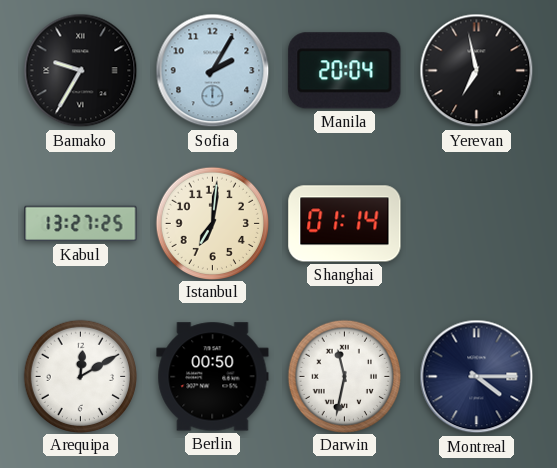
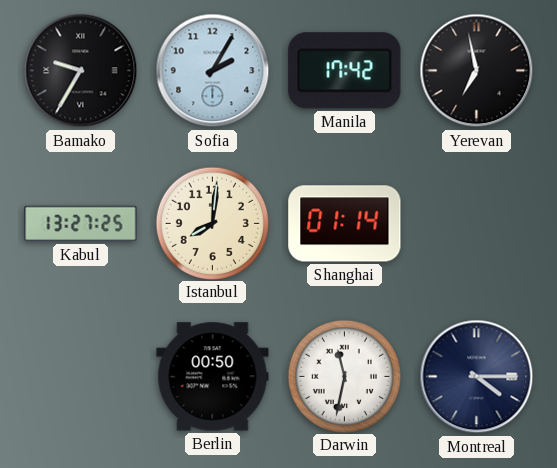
Manila: 20:04 -> 17:42
Istanbul: 7:01 -> 8:01
Arequipa: 12:10 -> none
